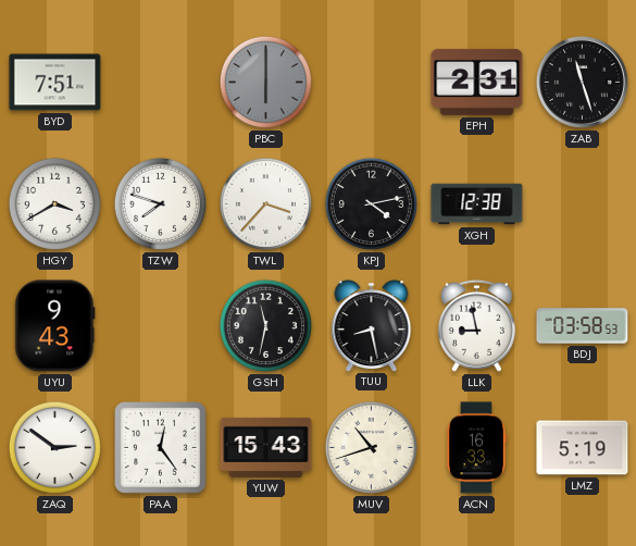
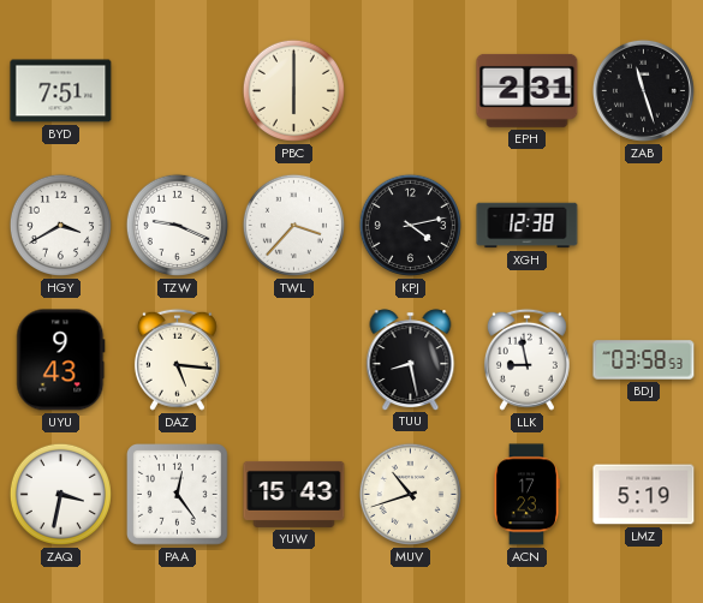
PBC dial: grey -> cream
TZW: 7:48 -> 9:19
DAZ: none -> 5:16
GSH: 11:32 -> none
ZAQ: 2:51 -> 3:32
ACN: 16:33 -> 17:23
